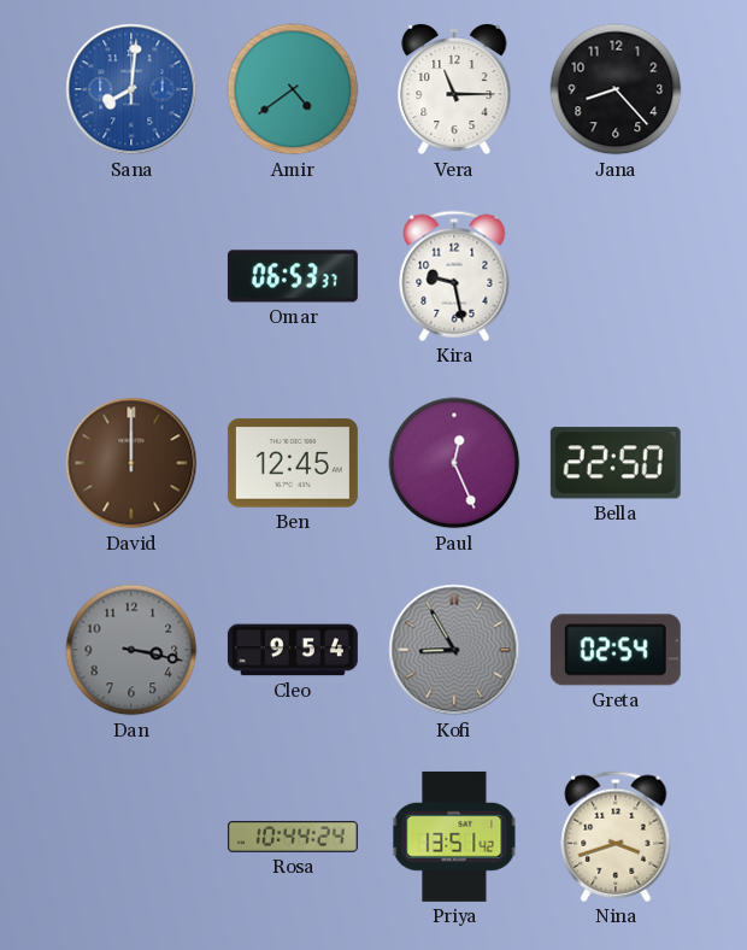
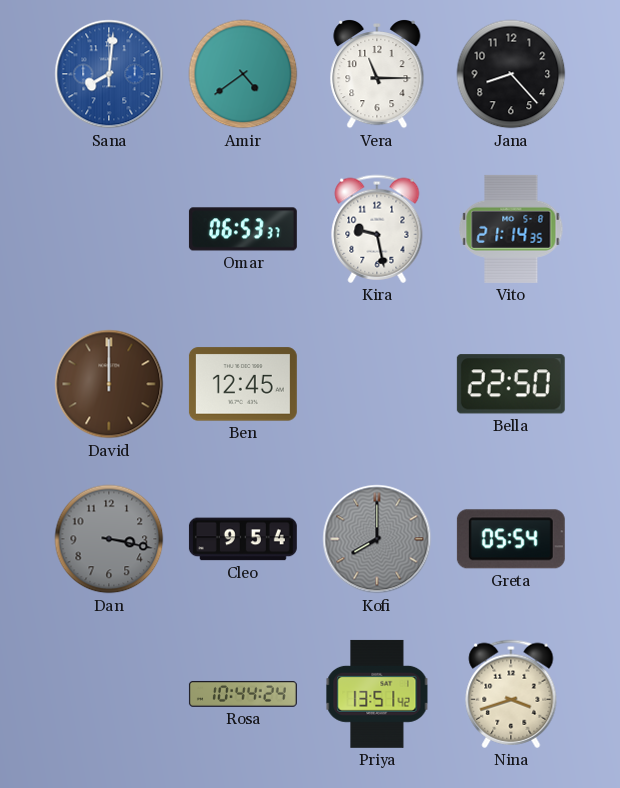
Vito: none -> 21:14
Paul: 12:26 -> none
Kofi: 8:55 -> 8:00
Greta: 02:54 -> 05:54
